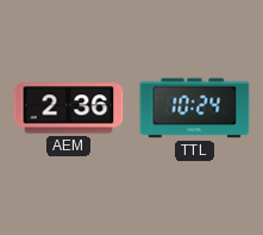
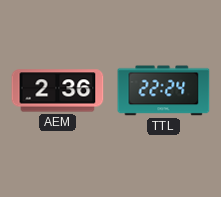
TTL: 10:24 -> 22:24
